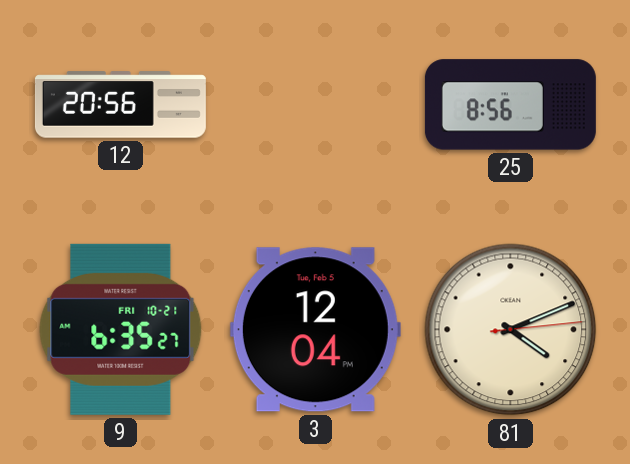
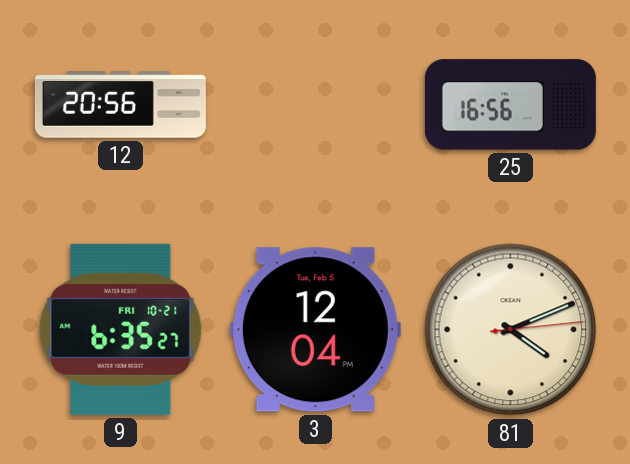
25: 8:56 -> 16:56
